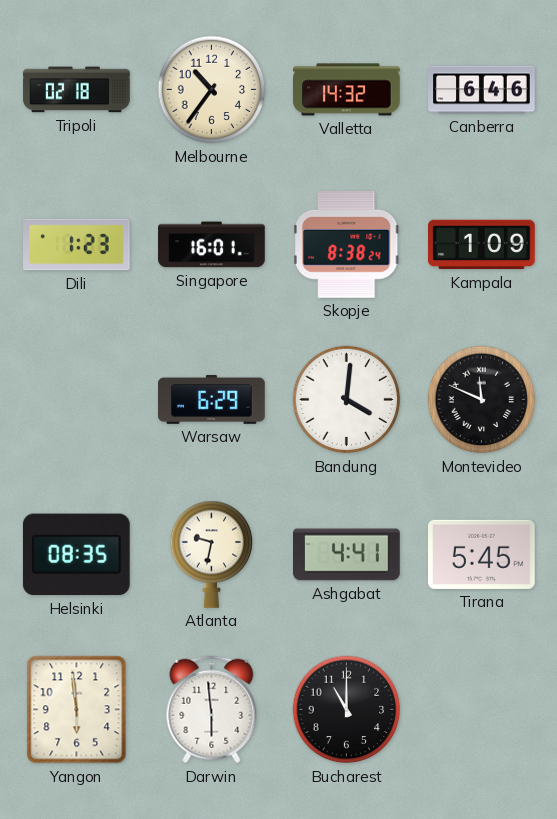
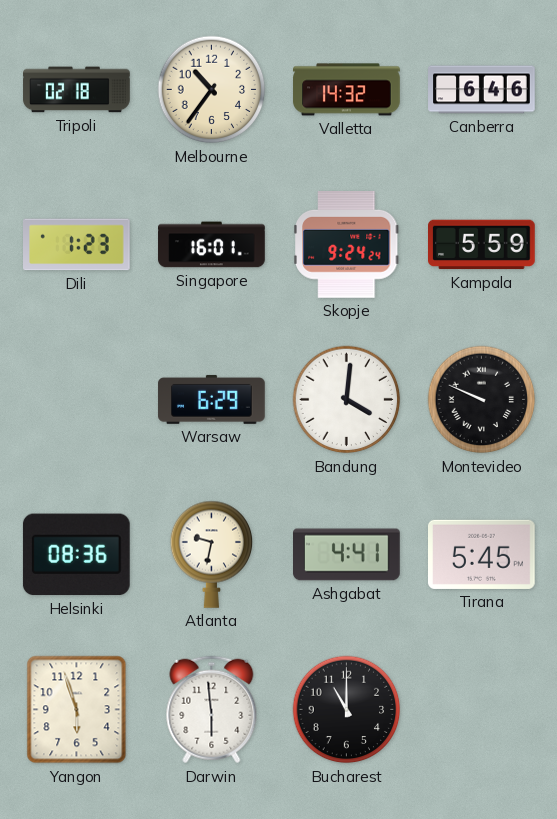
Skopje: 8:38 -> 9:24
Kampala: 1:09 -> 5:59
Montevideo: 11:49 -> 9:49
Helsinki: 08:35 -> 08:36
Yangon: 5:59 -> 5:57
